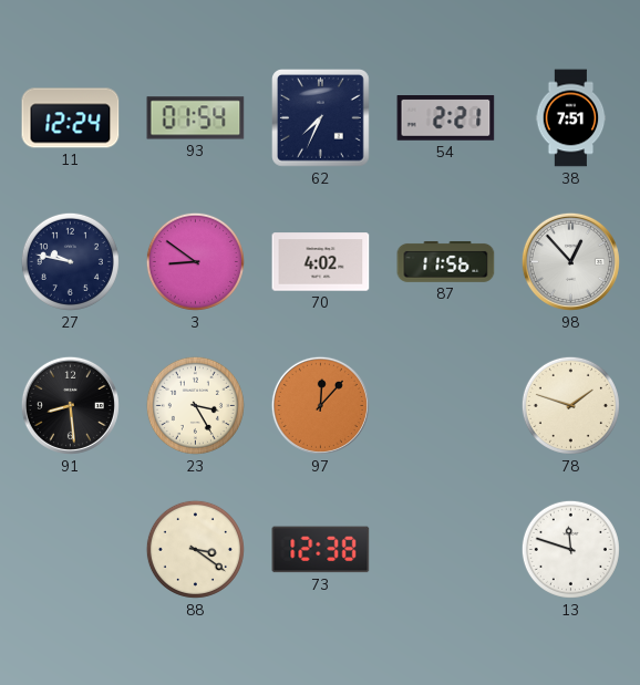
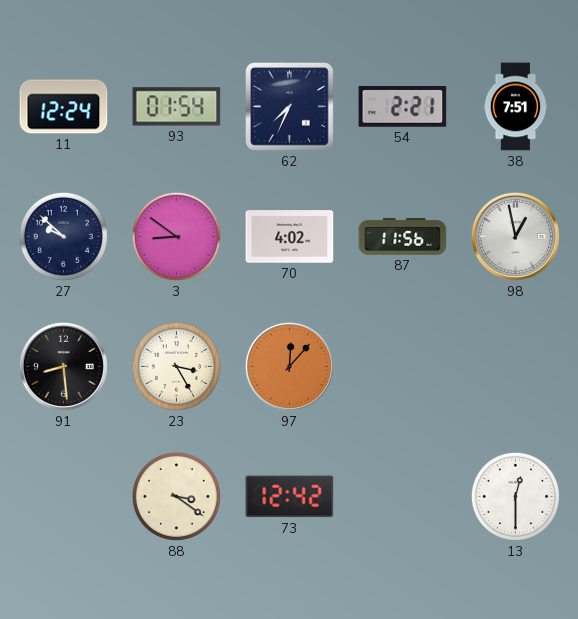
27: 9:47 -> 9:52
98: 12:53 -> 12:58
78: 1:48 -> none
73: 12:38 -> 12:42
13: 11:48 -> 12:30
